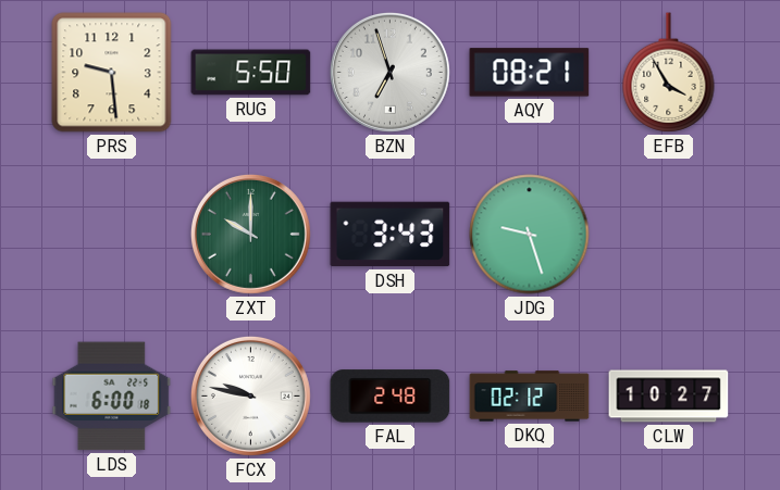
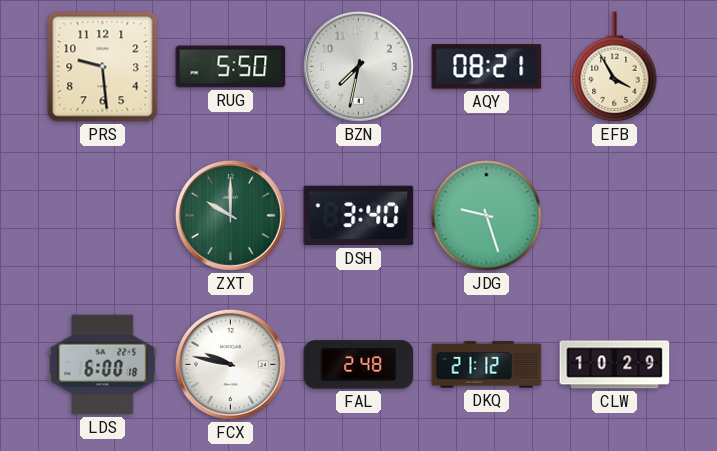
BZN: 6:57 -> 7:32
DSH: 3:43 -> 3:40
DKQ: 02:12 -> 21:12
CLW: 10:27 -> 10:29
